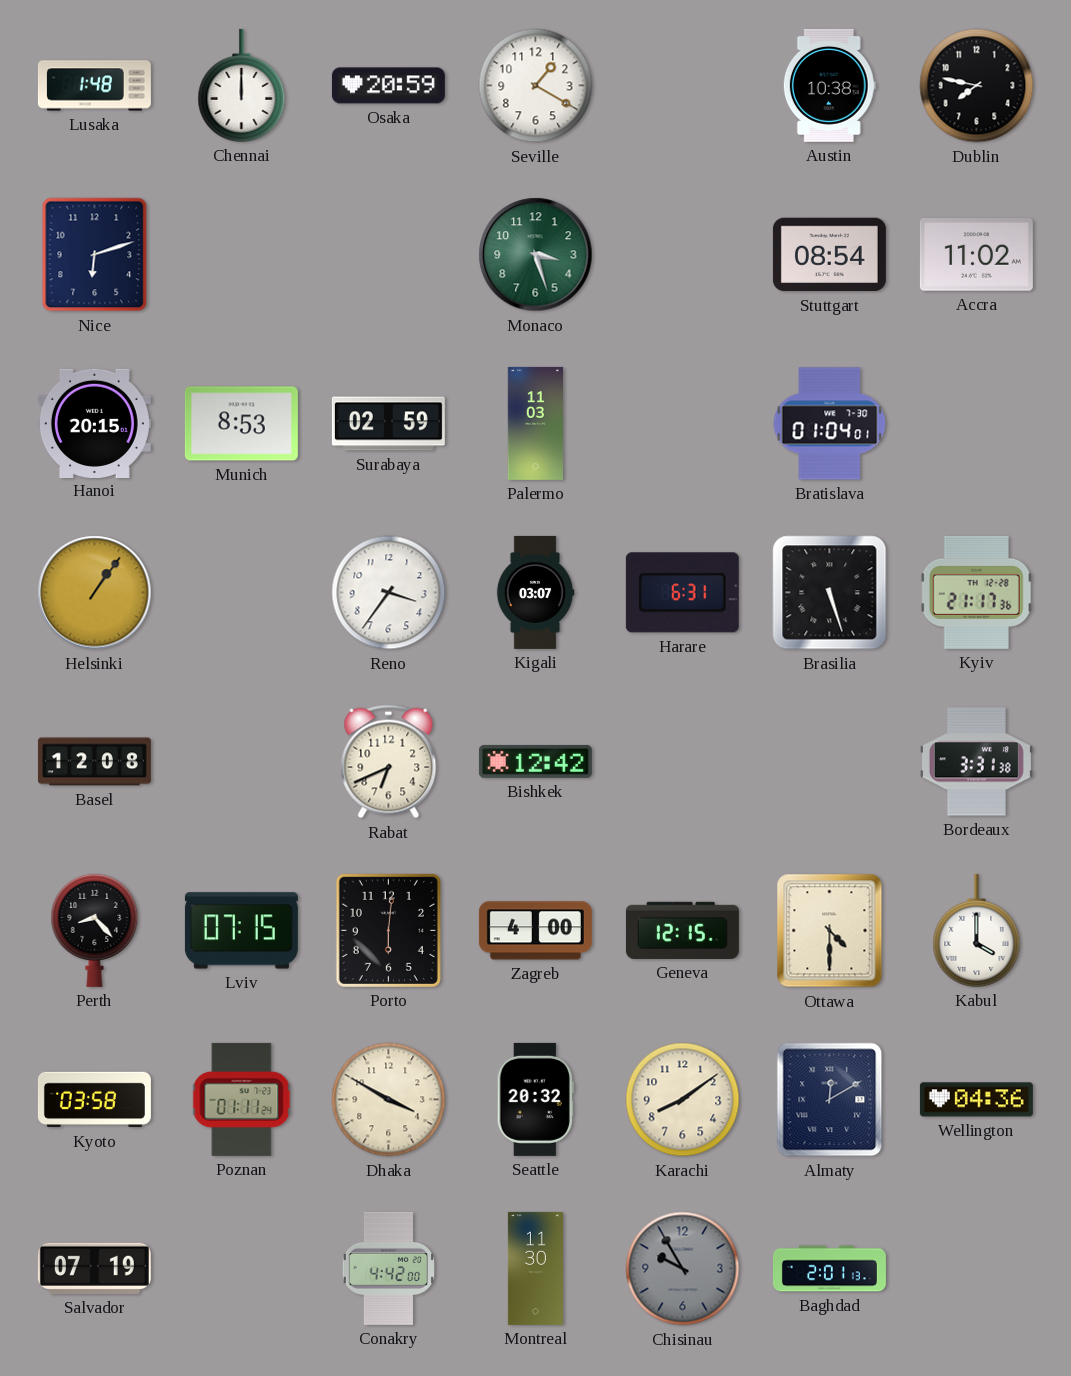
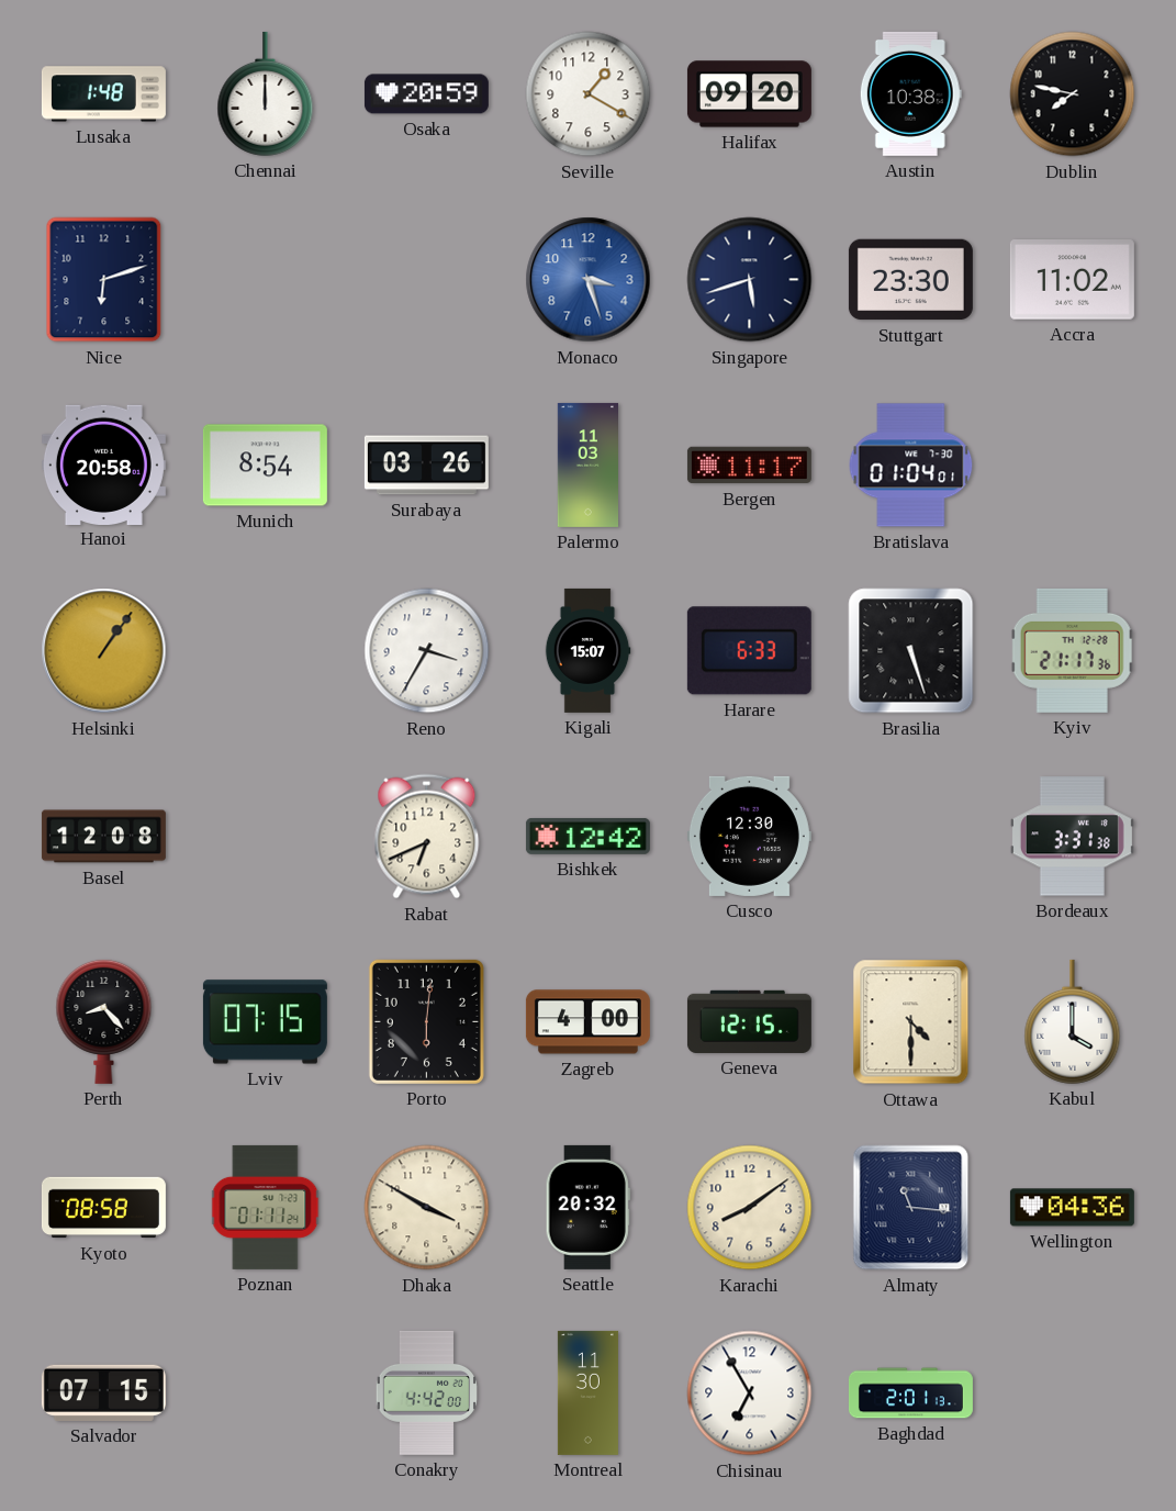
Halifax: none -> 09:20
Monaco dial: green -> blue
Singapore: none -> 5:42
Stuttgart: 08:54 -> 23:30
Hanoi: 20:15 -> 20:58
Munich: 8:53 -> 8:54
Surabaya: 02:59 -> 03:26
Bergen: none -> 11:17
Reno: 3:36 -> 3:35
Kigali: 03:07 -> 15:07
Harare: 6:31 -> 6:33
Cusco: none -> 12:30
Kyoto: 03:58 -> 08:58
Almaty: 12:10 -> 11:16
Salvador: 07:19 -> 07:15
Chisinau: 9:55 -> 6:55
Chisinau dial: grey -> white
